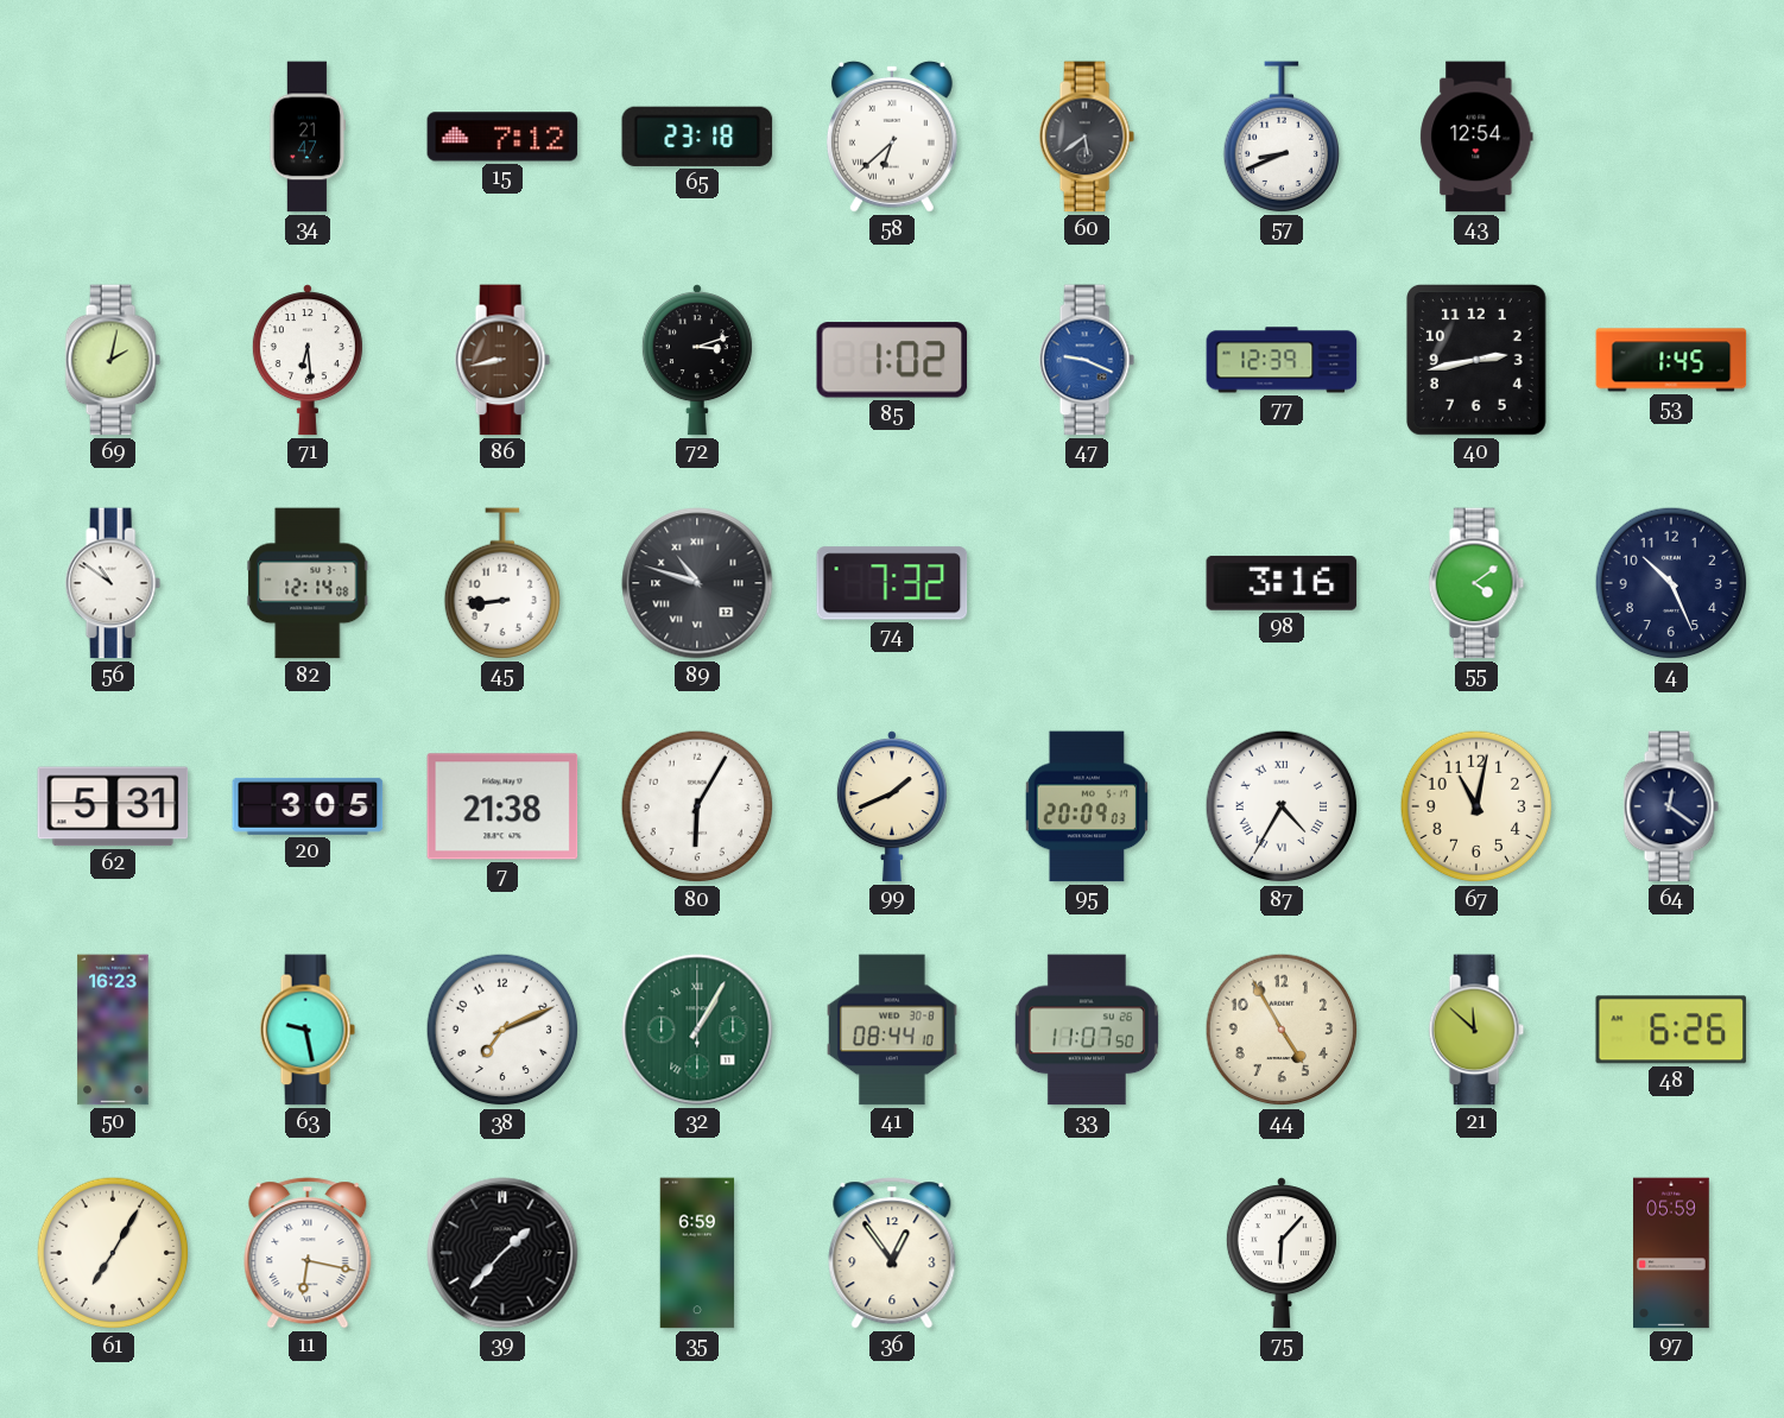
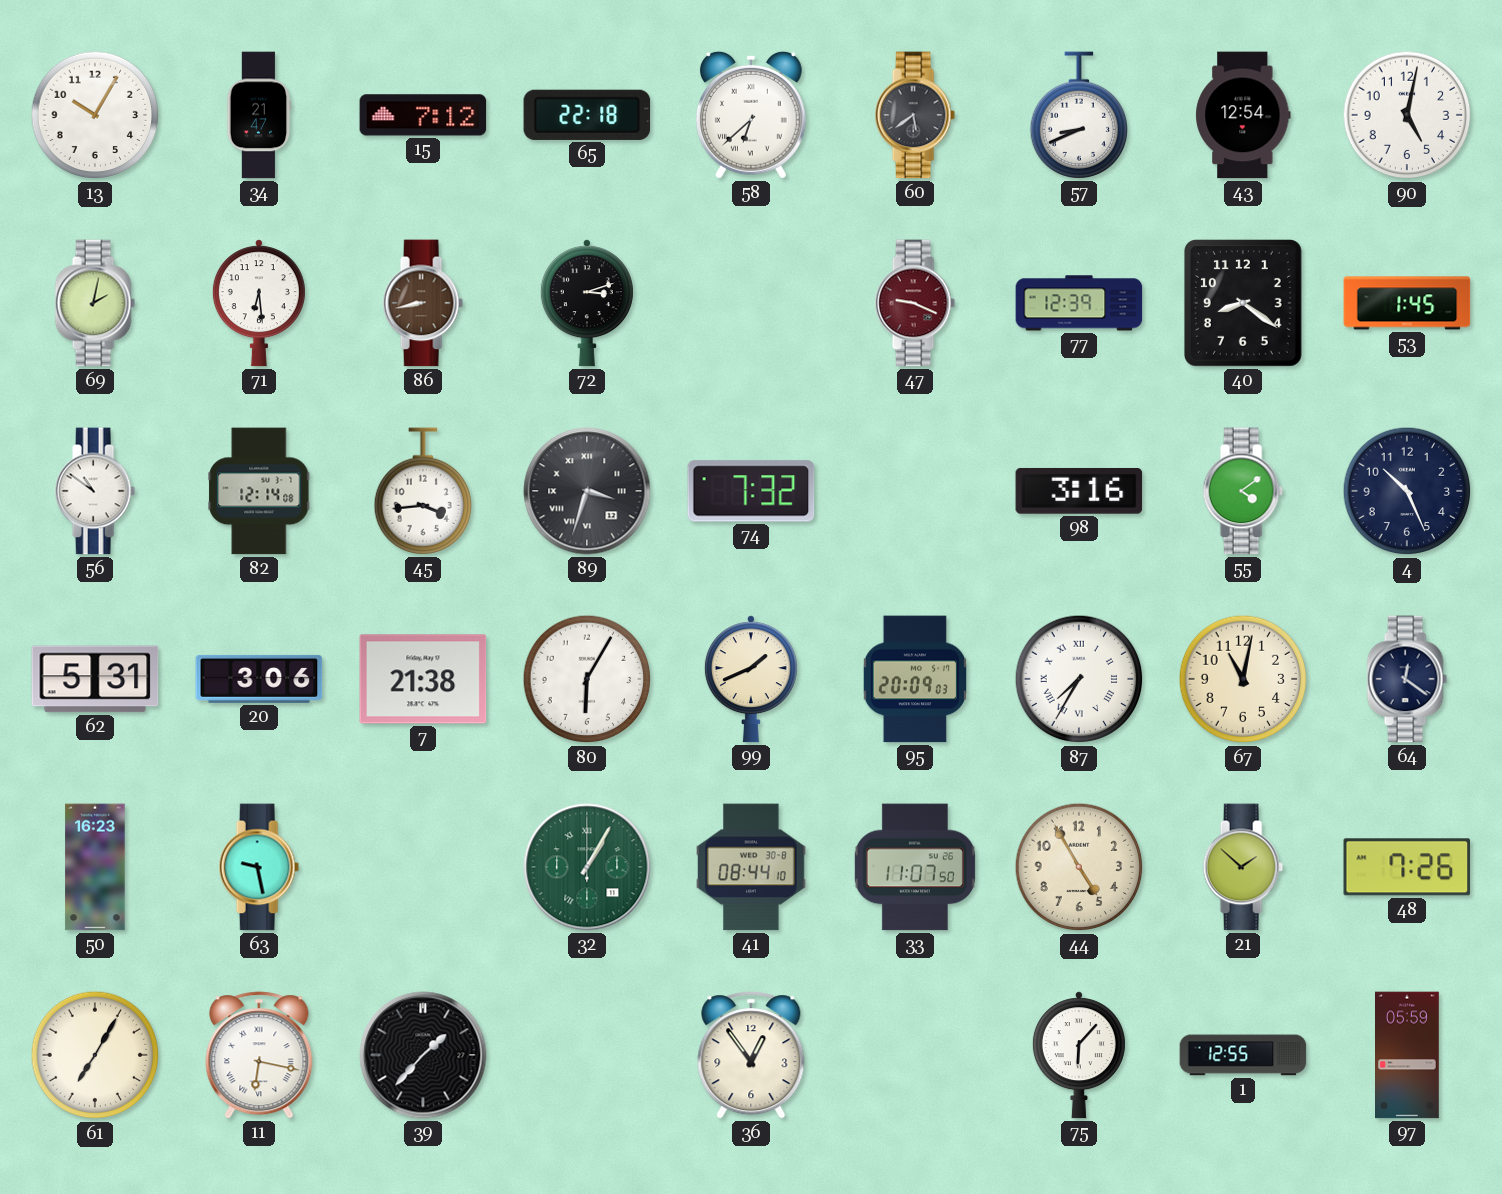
13: none -> 10:05
65: 23:18 -> 22:18
90: none -> 5:02
85: 1:02 -> none
47 dial: blue -> burgundy
40: 2:43 -> 8:21
45: 8:44 -> 3:44
89: 10:48 -> 3:33
20: 3:05 -> 3:06
87: 4:35 -> 7:35
38: 7:11 -> none
21: 11:52 -> 1:52
48: 6:26 -> 7:26
35: 6:59 -> none
1: none -> 12:55
